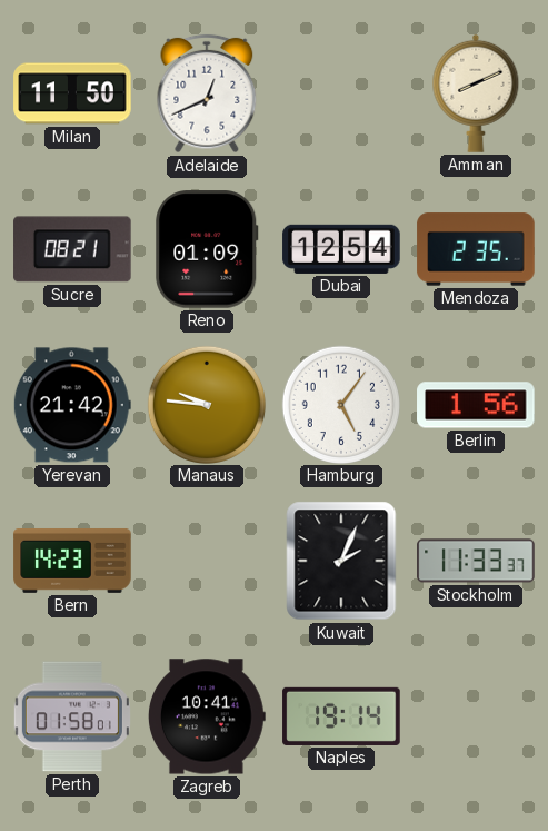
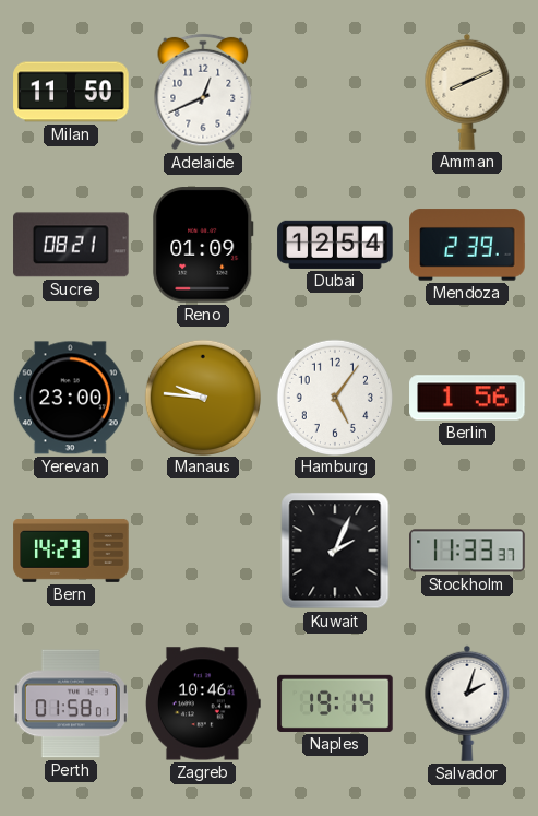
Mendoza: 2:35 -> 2:39
Yerevan: 21:42 -> 23:00
Zagreb: 10:41 -> 10:46
Salvador: none -> 2:03
